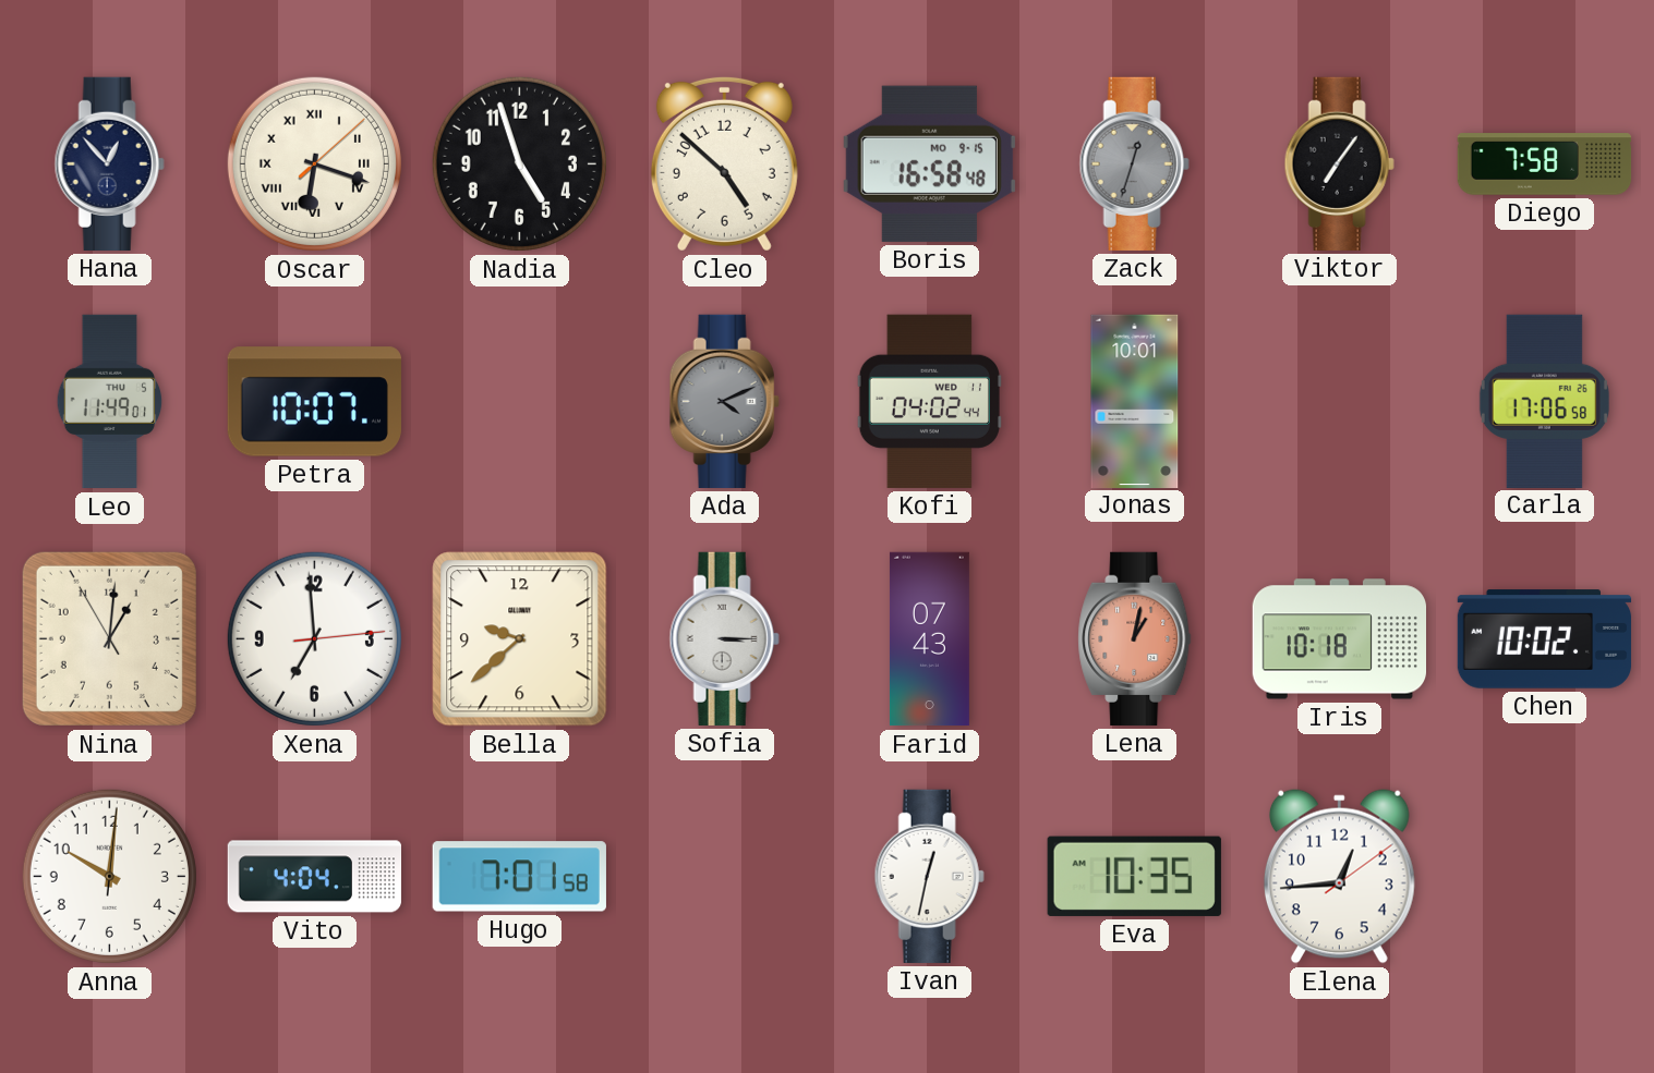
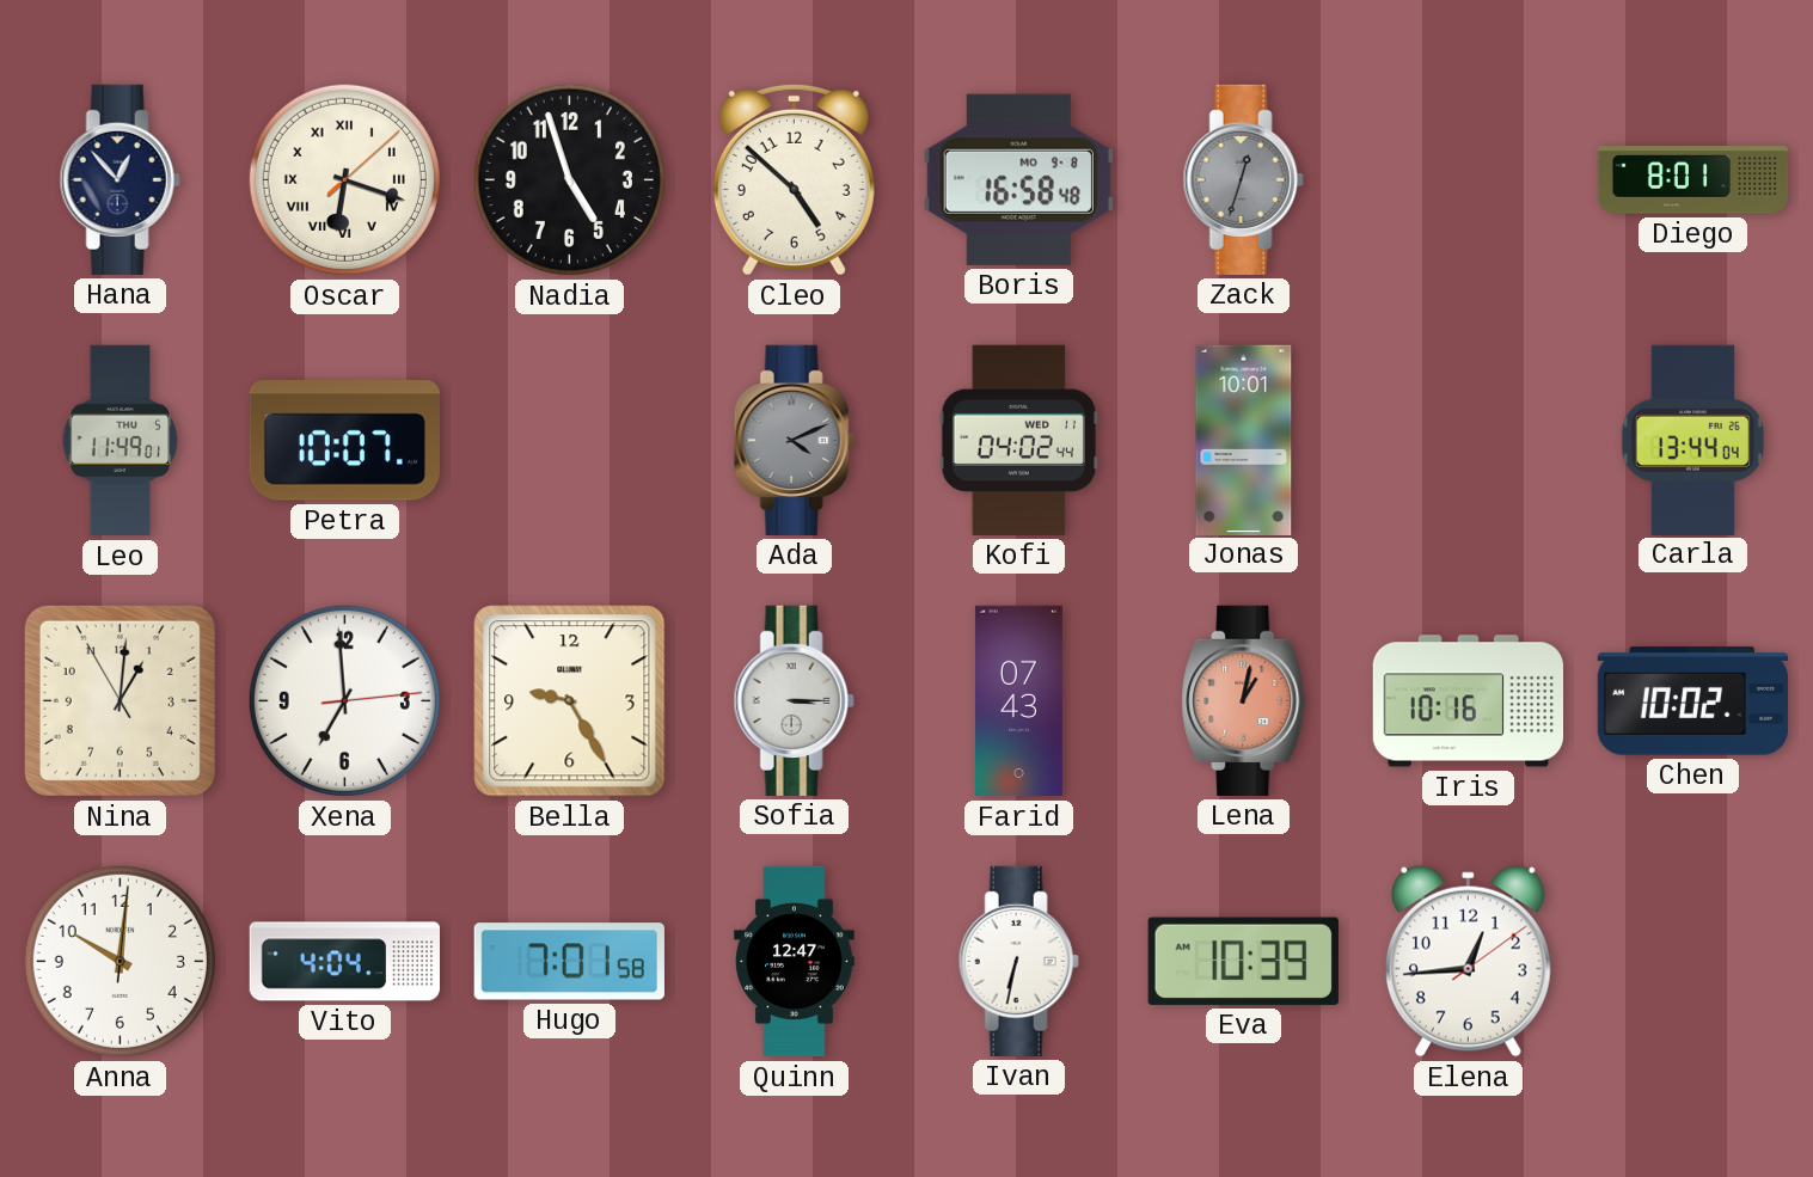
Boris date: MO 9-15 -> MO 9-8
Viktor: 7:06 -> none
Diego: 7:58 -> 8:01
Carla: 17:06 -> 13:44
Bella: 9:38 -> 9:25
Iris: 10:18 -> 10:16
Quinn: none -> 12:47
Ivan: 12:32 -> 6:32
Eva: 10:35 -> 10:39
